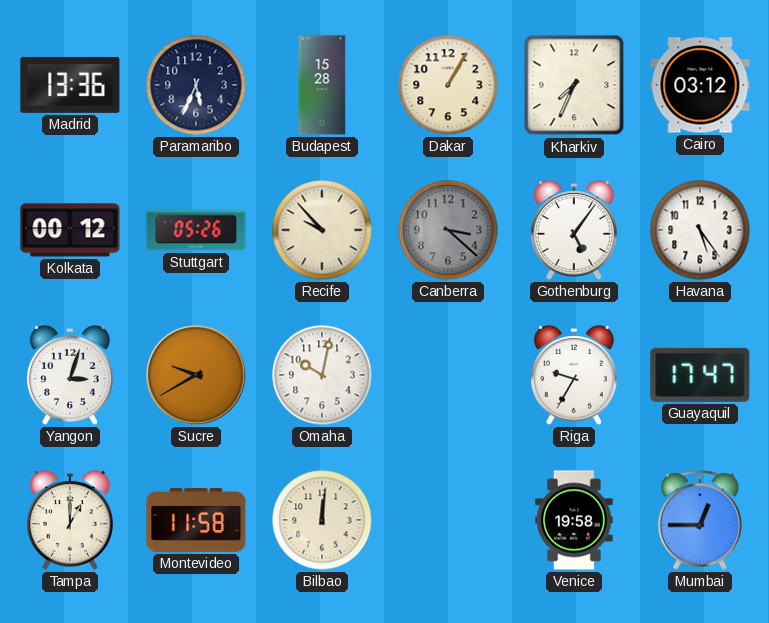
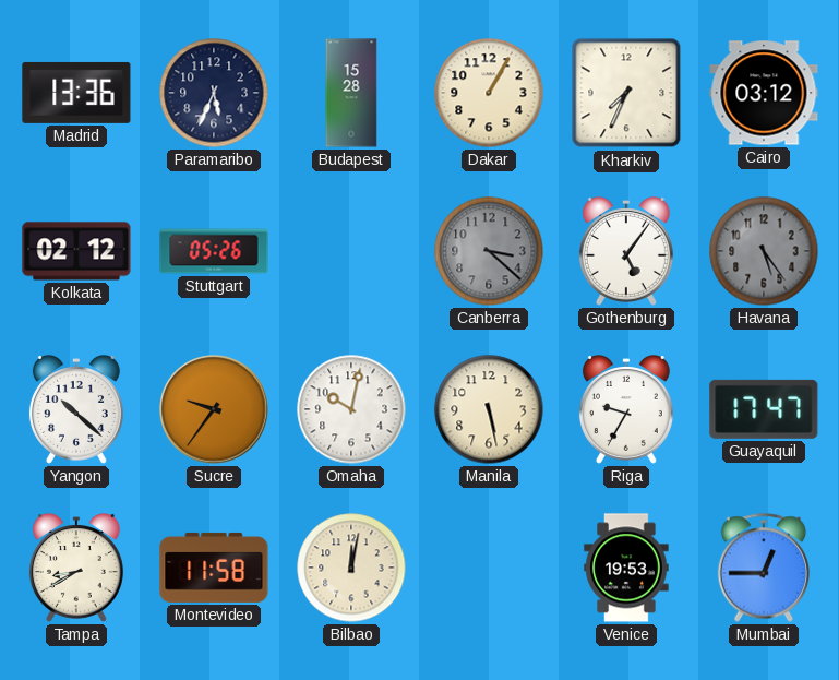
Kolkata: 00:12 -> 02:12
Recife: 9:53 -> none
Havana dial: white -> grey
Yangon: 3:03 -> 10:22
Sucre: 9:40 -> 9:36
Manila: none -> 5:28
Tampa: 1:00 -> 8:40
Bilbao: 12:01 -> 12:02
Venice: 19:58 -> 19:53
